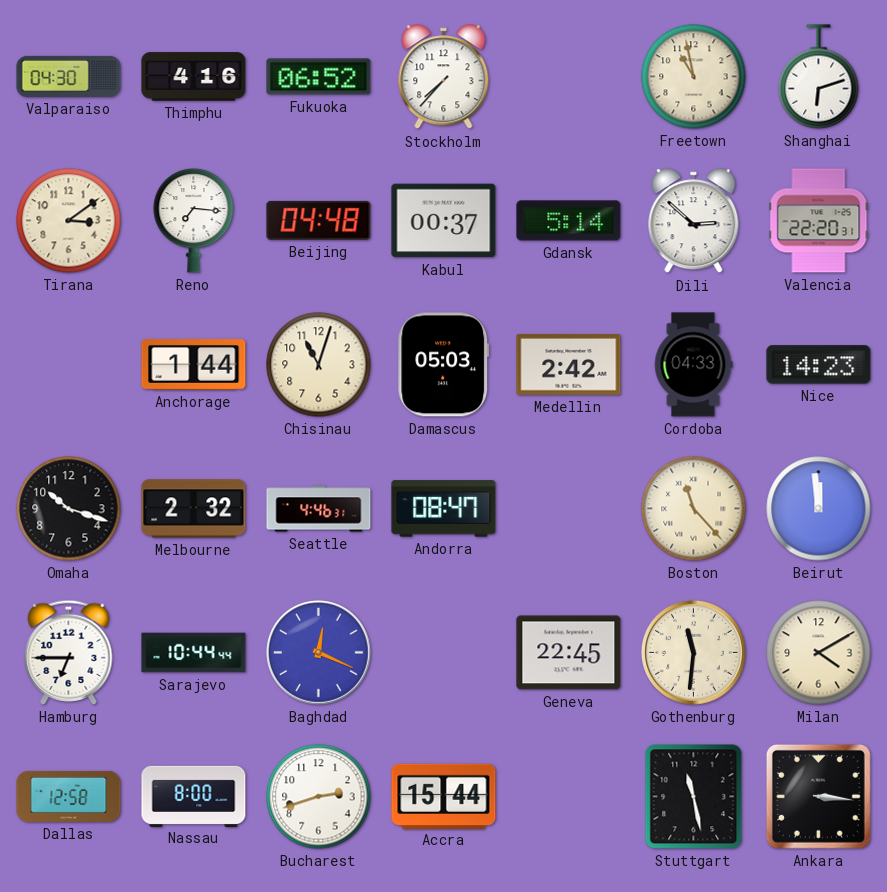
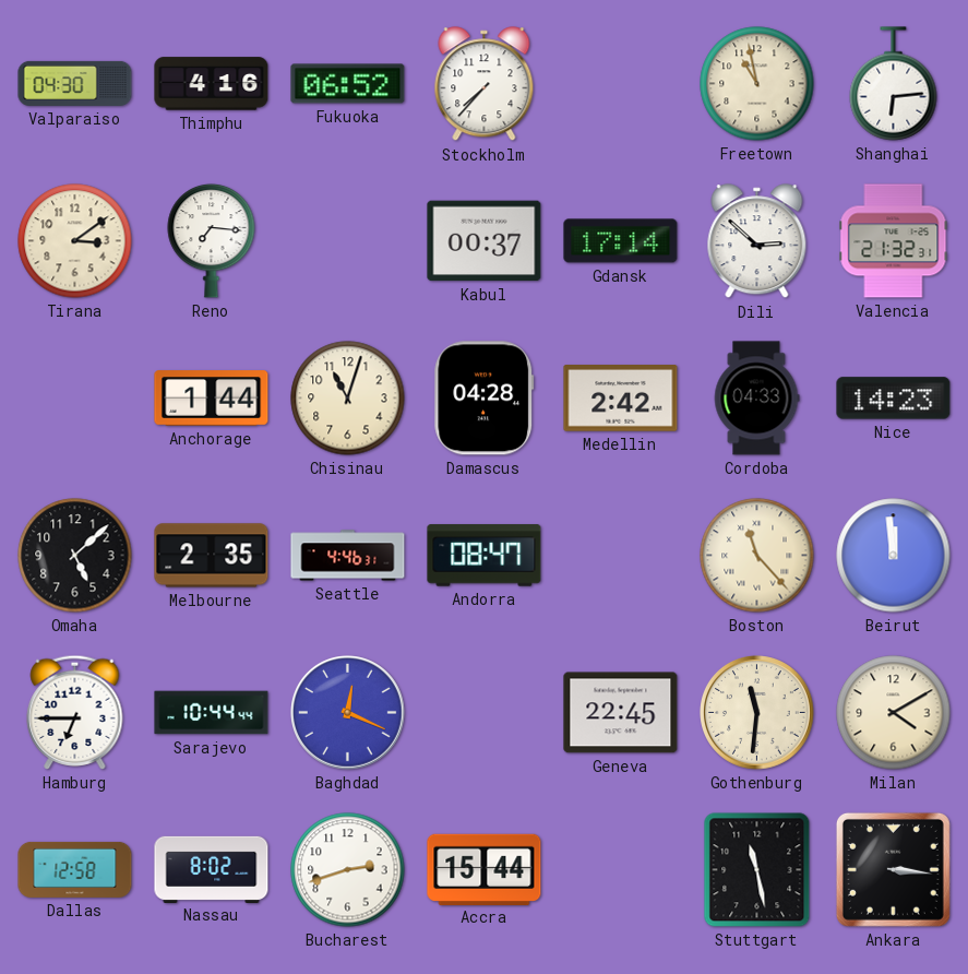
Shanghai: 6:12 -> 6:14
Beijing: 04:48 -> none
Gdansk: 5:14 -> 17:14
Valencia: 22:20 -> 21:32
Damascus: 05:03 -> 04:28
Omaha: 10:18 -> 5:08
Melbourne: 2:32 -> 2:35
Nassau: 8:00 -> 8:02
